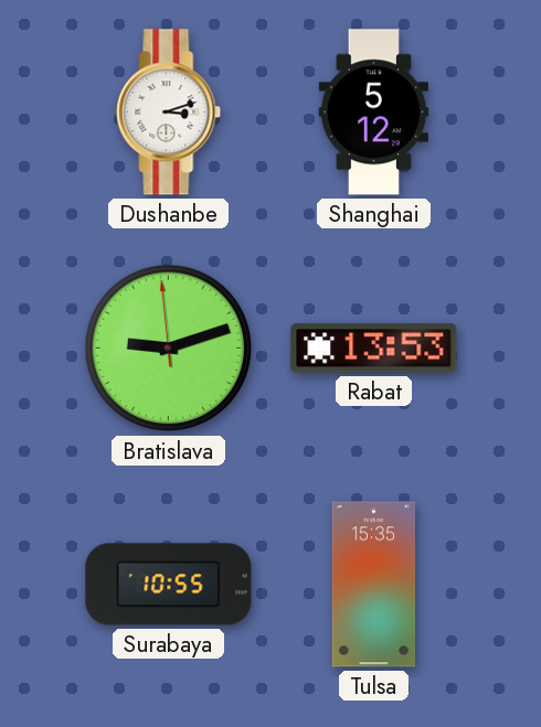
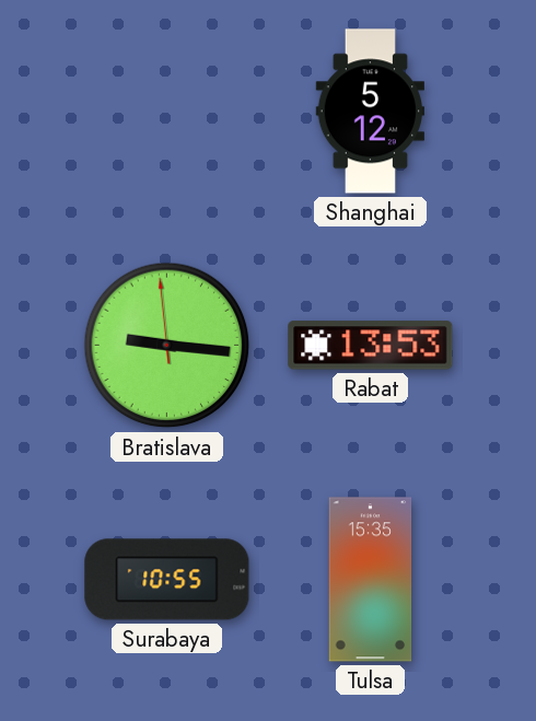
Dushanbe: 3:12 -> none
Bratislava: 9:11 -> 9:15
